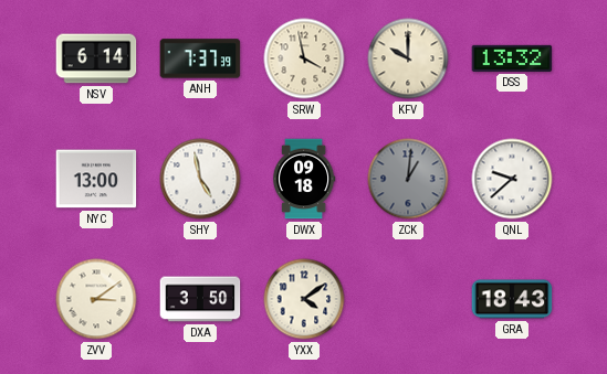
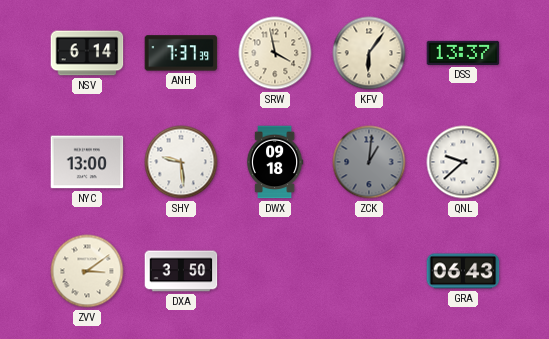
KFV: 10:00 -> 6:06
DSS: 13:32 -> 13:37
SHY: 4:58 -> 9:29
YXX: 4:09 -> none
GRA: 18:43 -> 06:43
